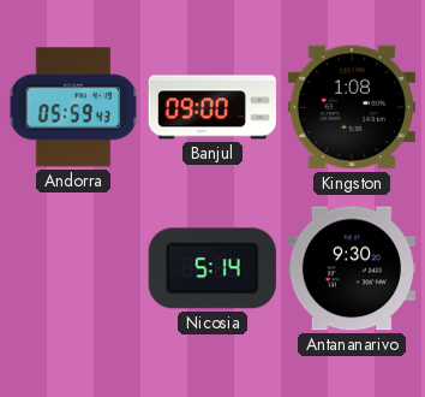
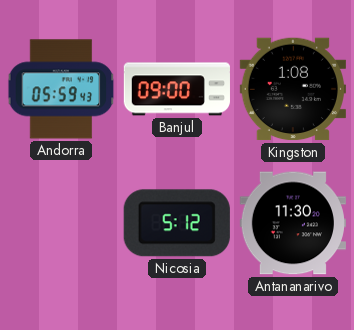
Nicosia: 5:14 -> 5:12
Antananarivo: 9:30 -> 11:30
